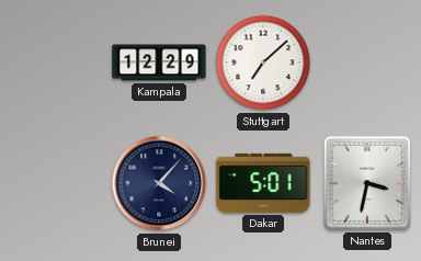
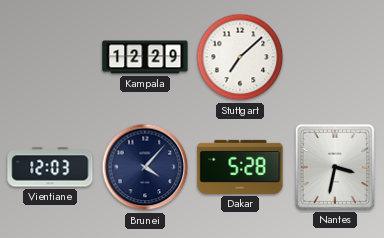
Vientiane: none -> 12:03
Dakar: 5:01 -> 5:28
